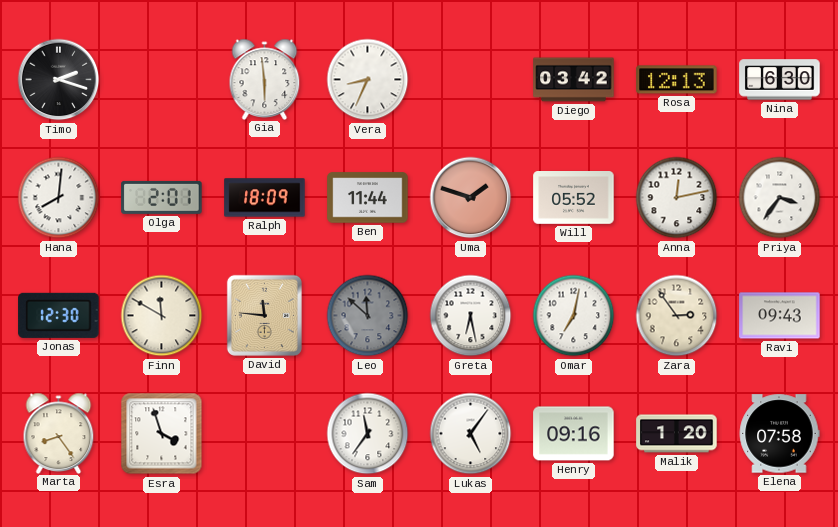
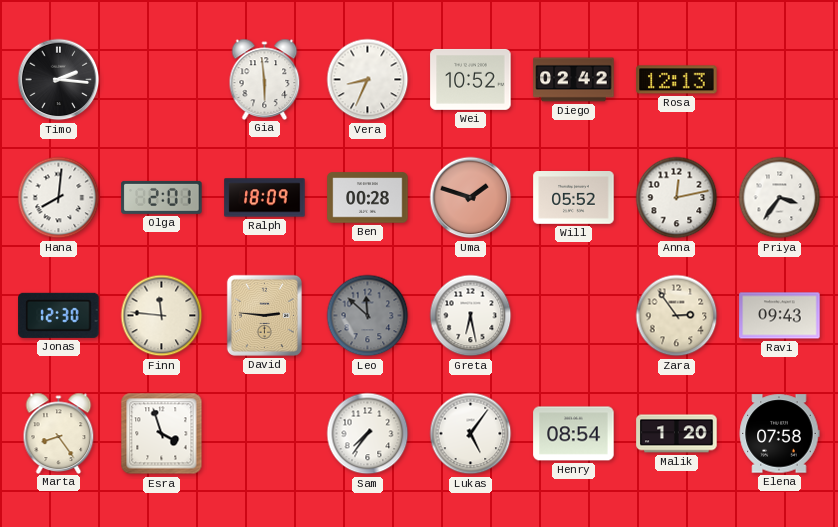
Timo: 2:18 -> 2:16
Wei: none -> 10:52
Diego: 03:42 -> 02:42
Nina: 6:30 -> none
Ben: 11:44 -> 00:28
Finn: 11:50 -> 11:46
David: 11:46 -> 2:46
Omar: 7:02 -> none
Sam: 11:36 -> 7:36
Henry: 09:16 -> 08:54
